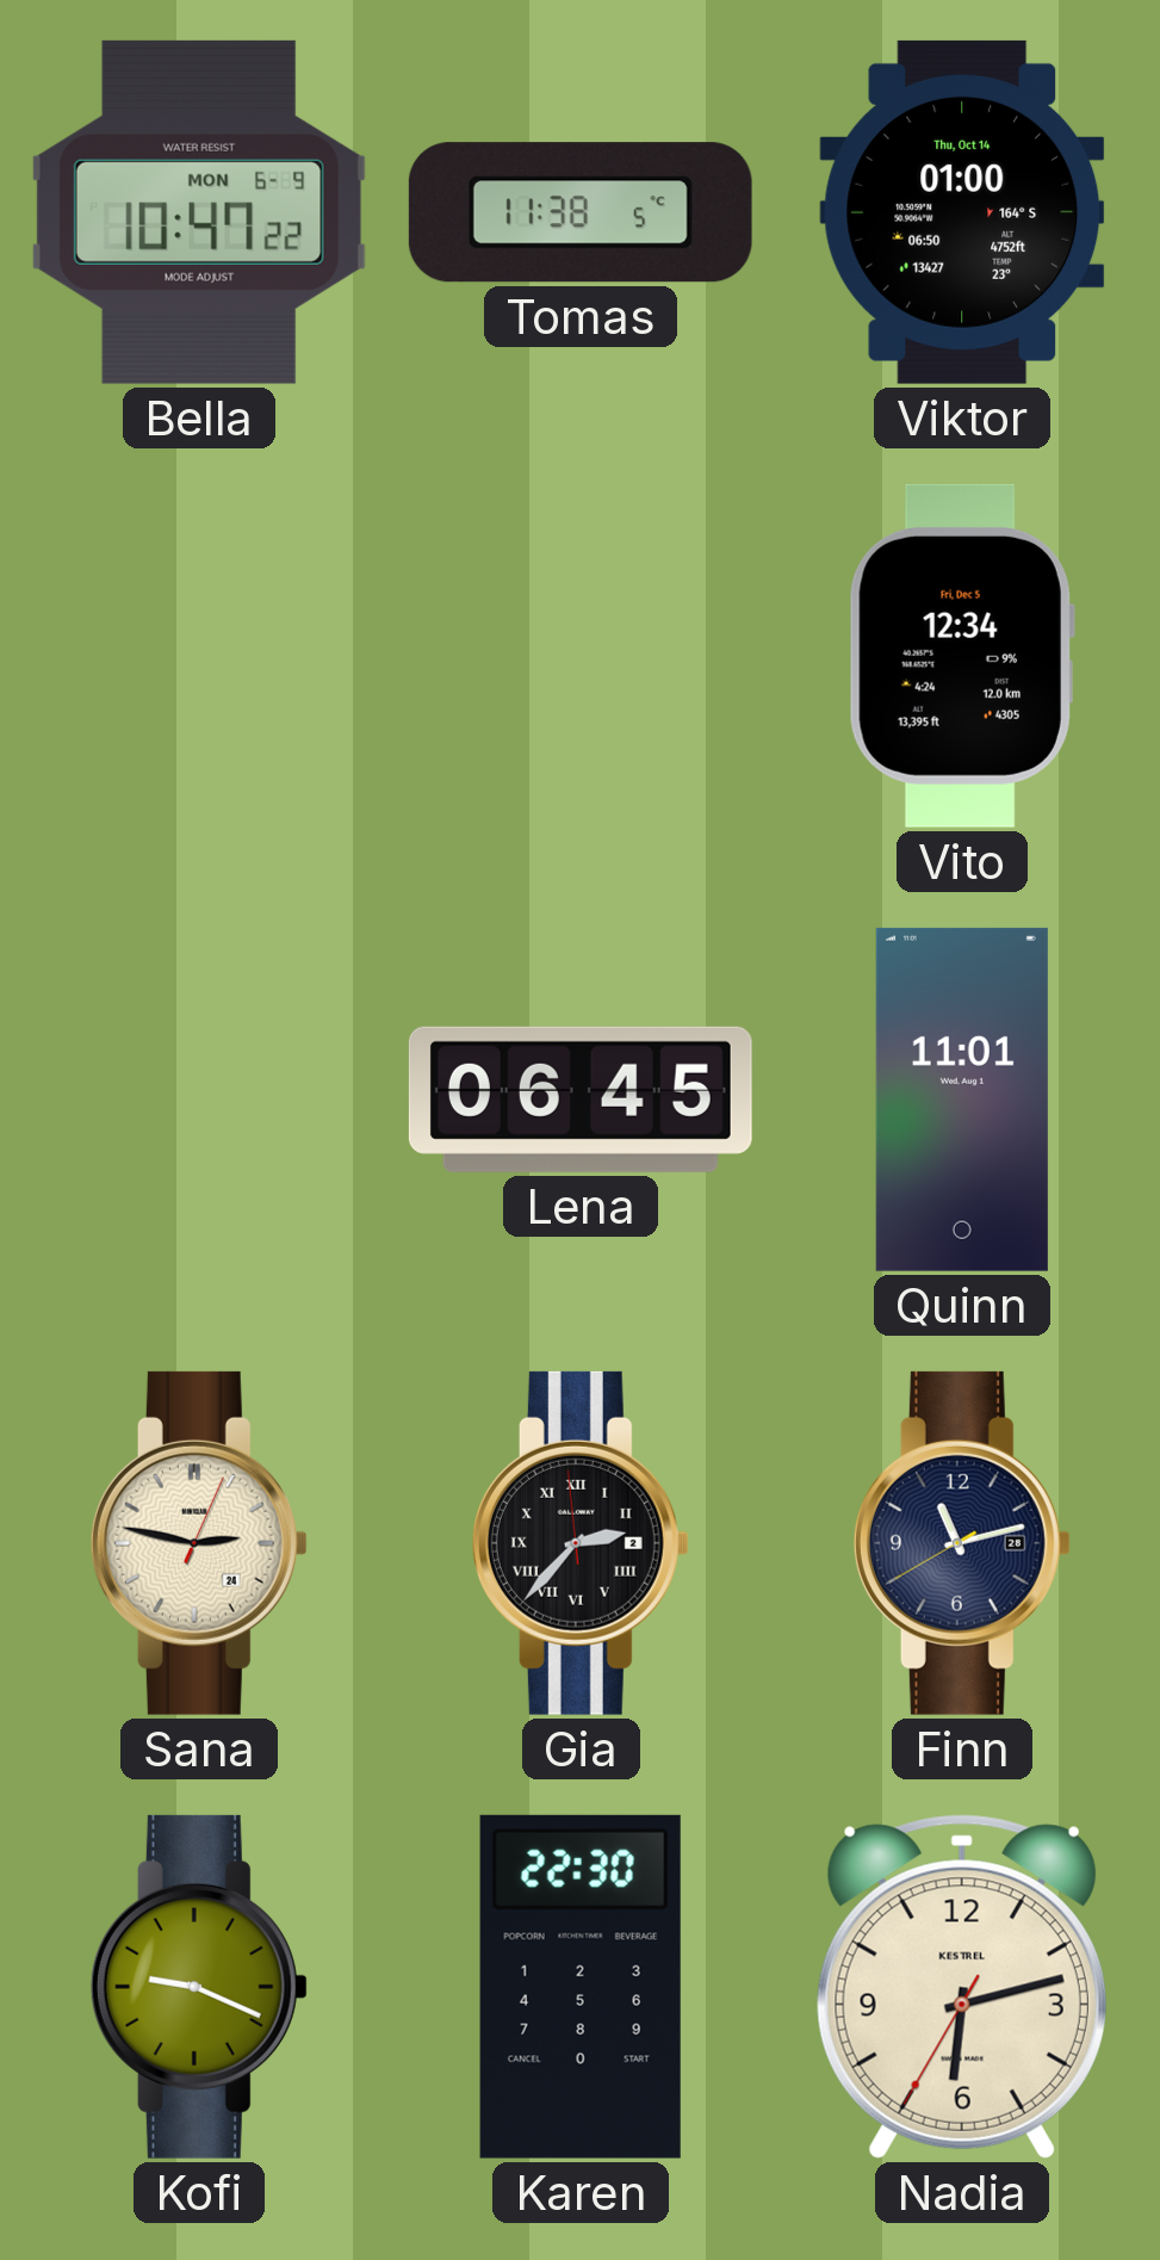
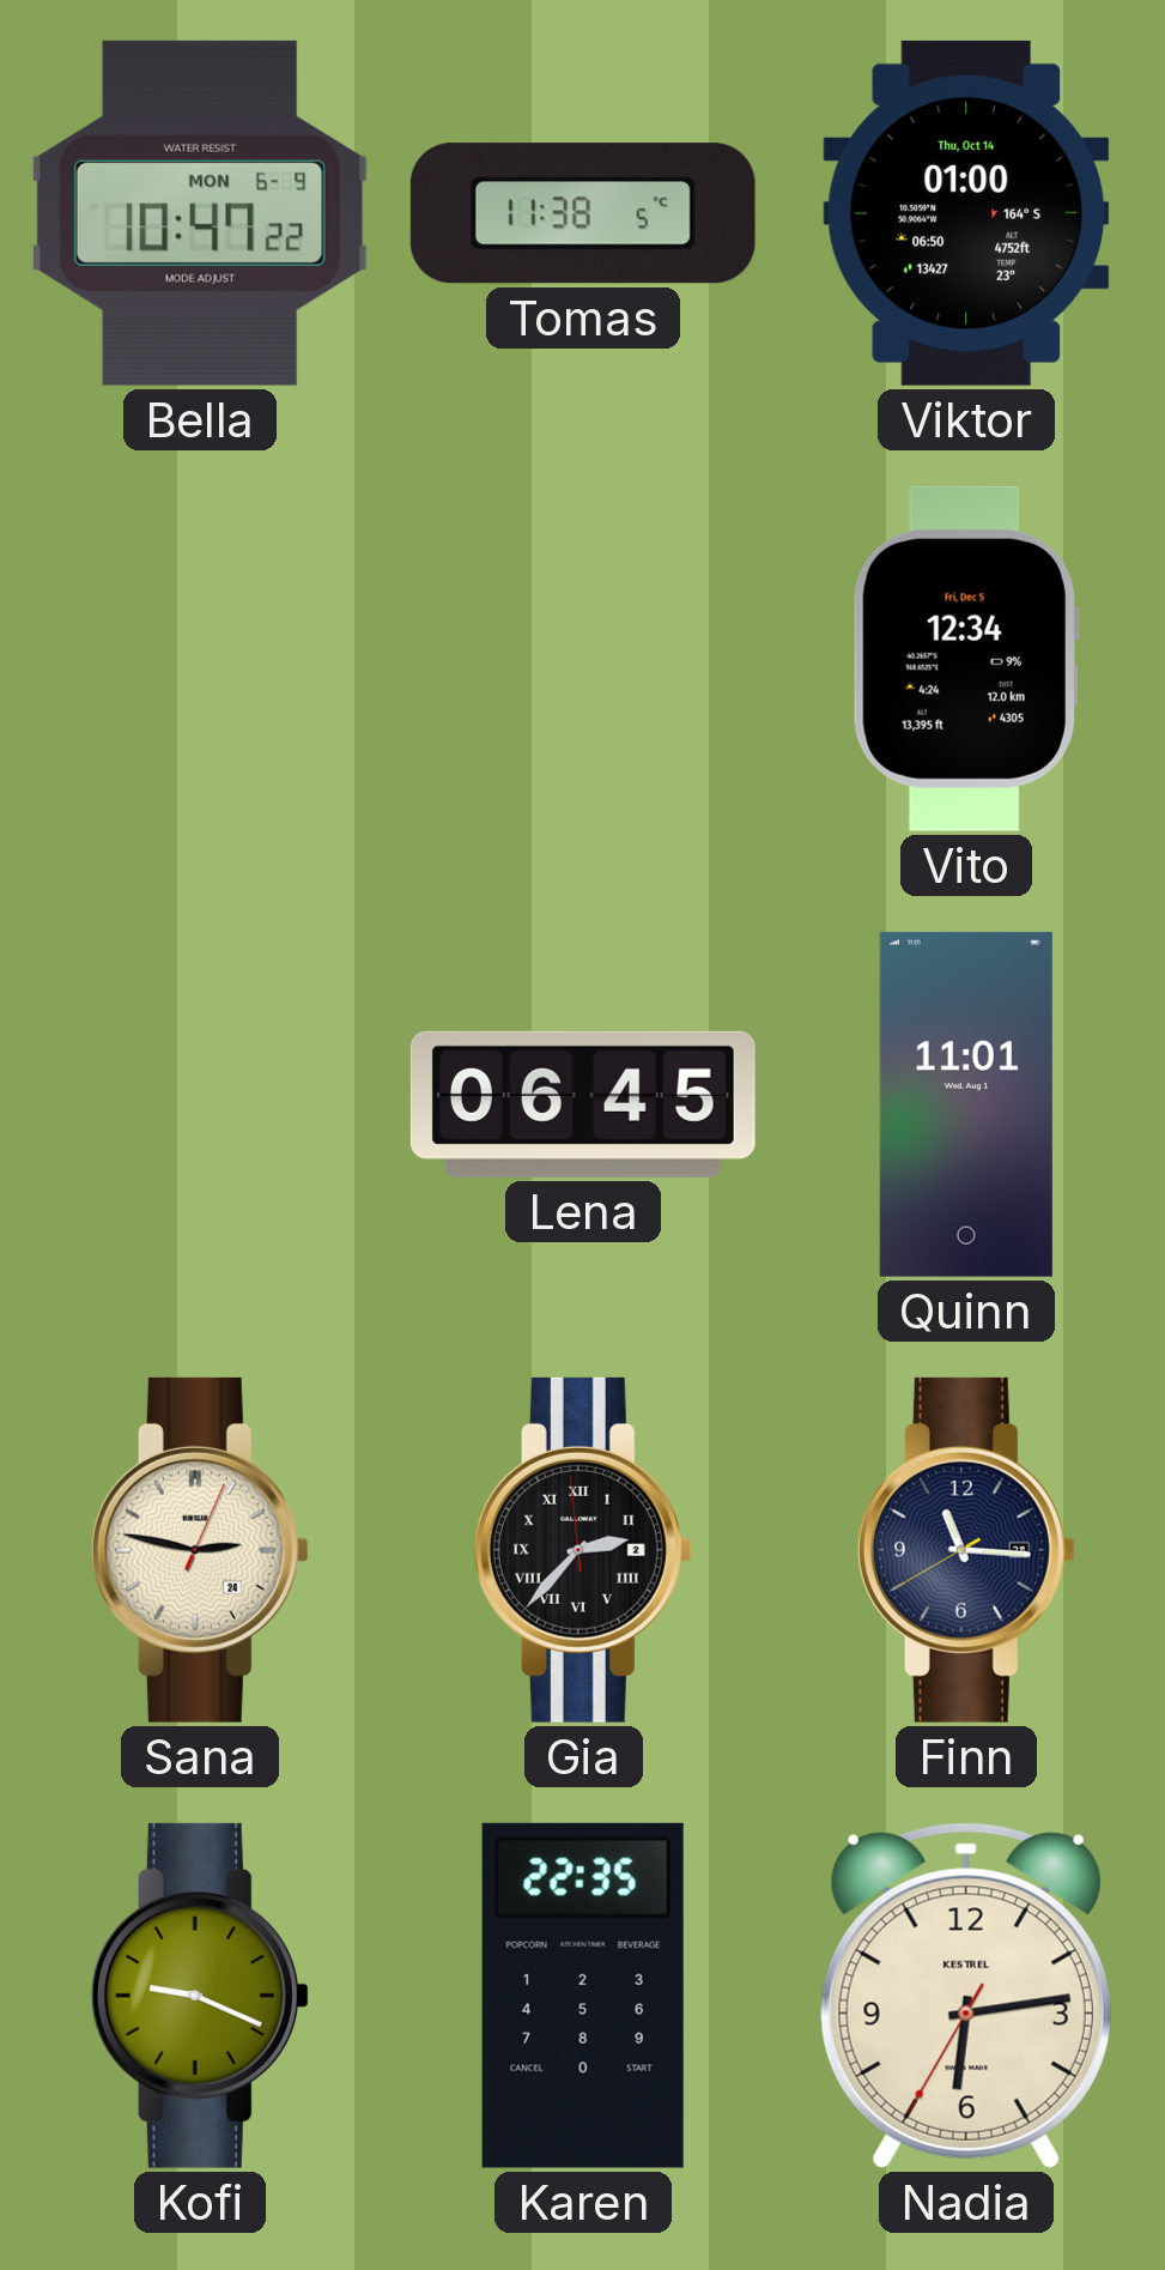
Finn: 11:12 -> 11:15
Karen: 22:30 -> 22:35
Nadia: 6:12 -> 6:13
